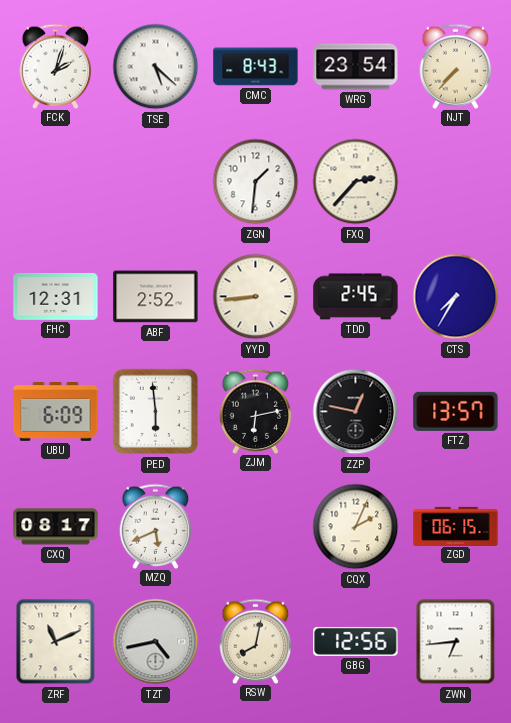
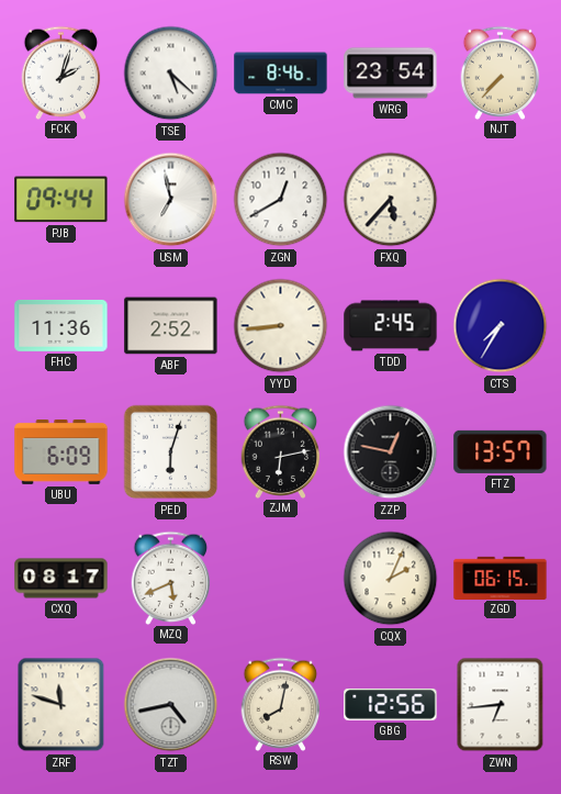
CMC: 8:43 -> 8:46
PJB: none -> 09:44
USM: none -> 6:58
ZGN: 1:31 -> 12:40
FXQ: 2:37 -> 5:37
FHC: 12:31 -> 11:36
PED: 5:59 -> 6:03
ZRF: 11:11 -> 11:48
